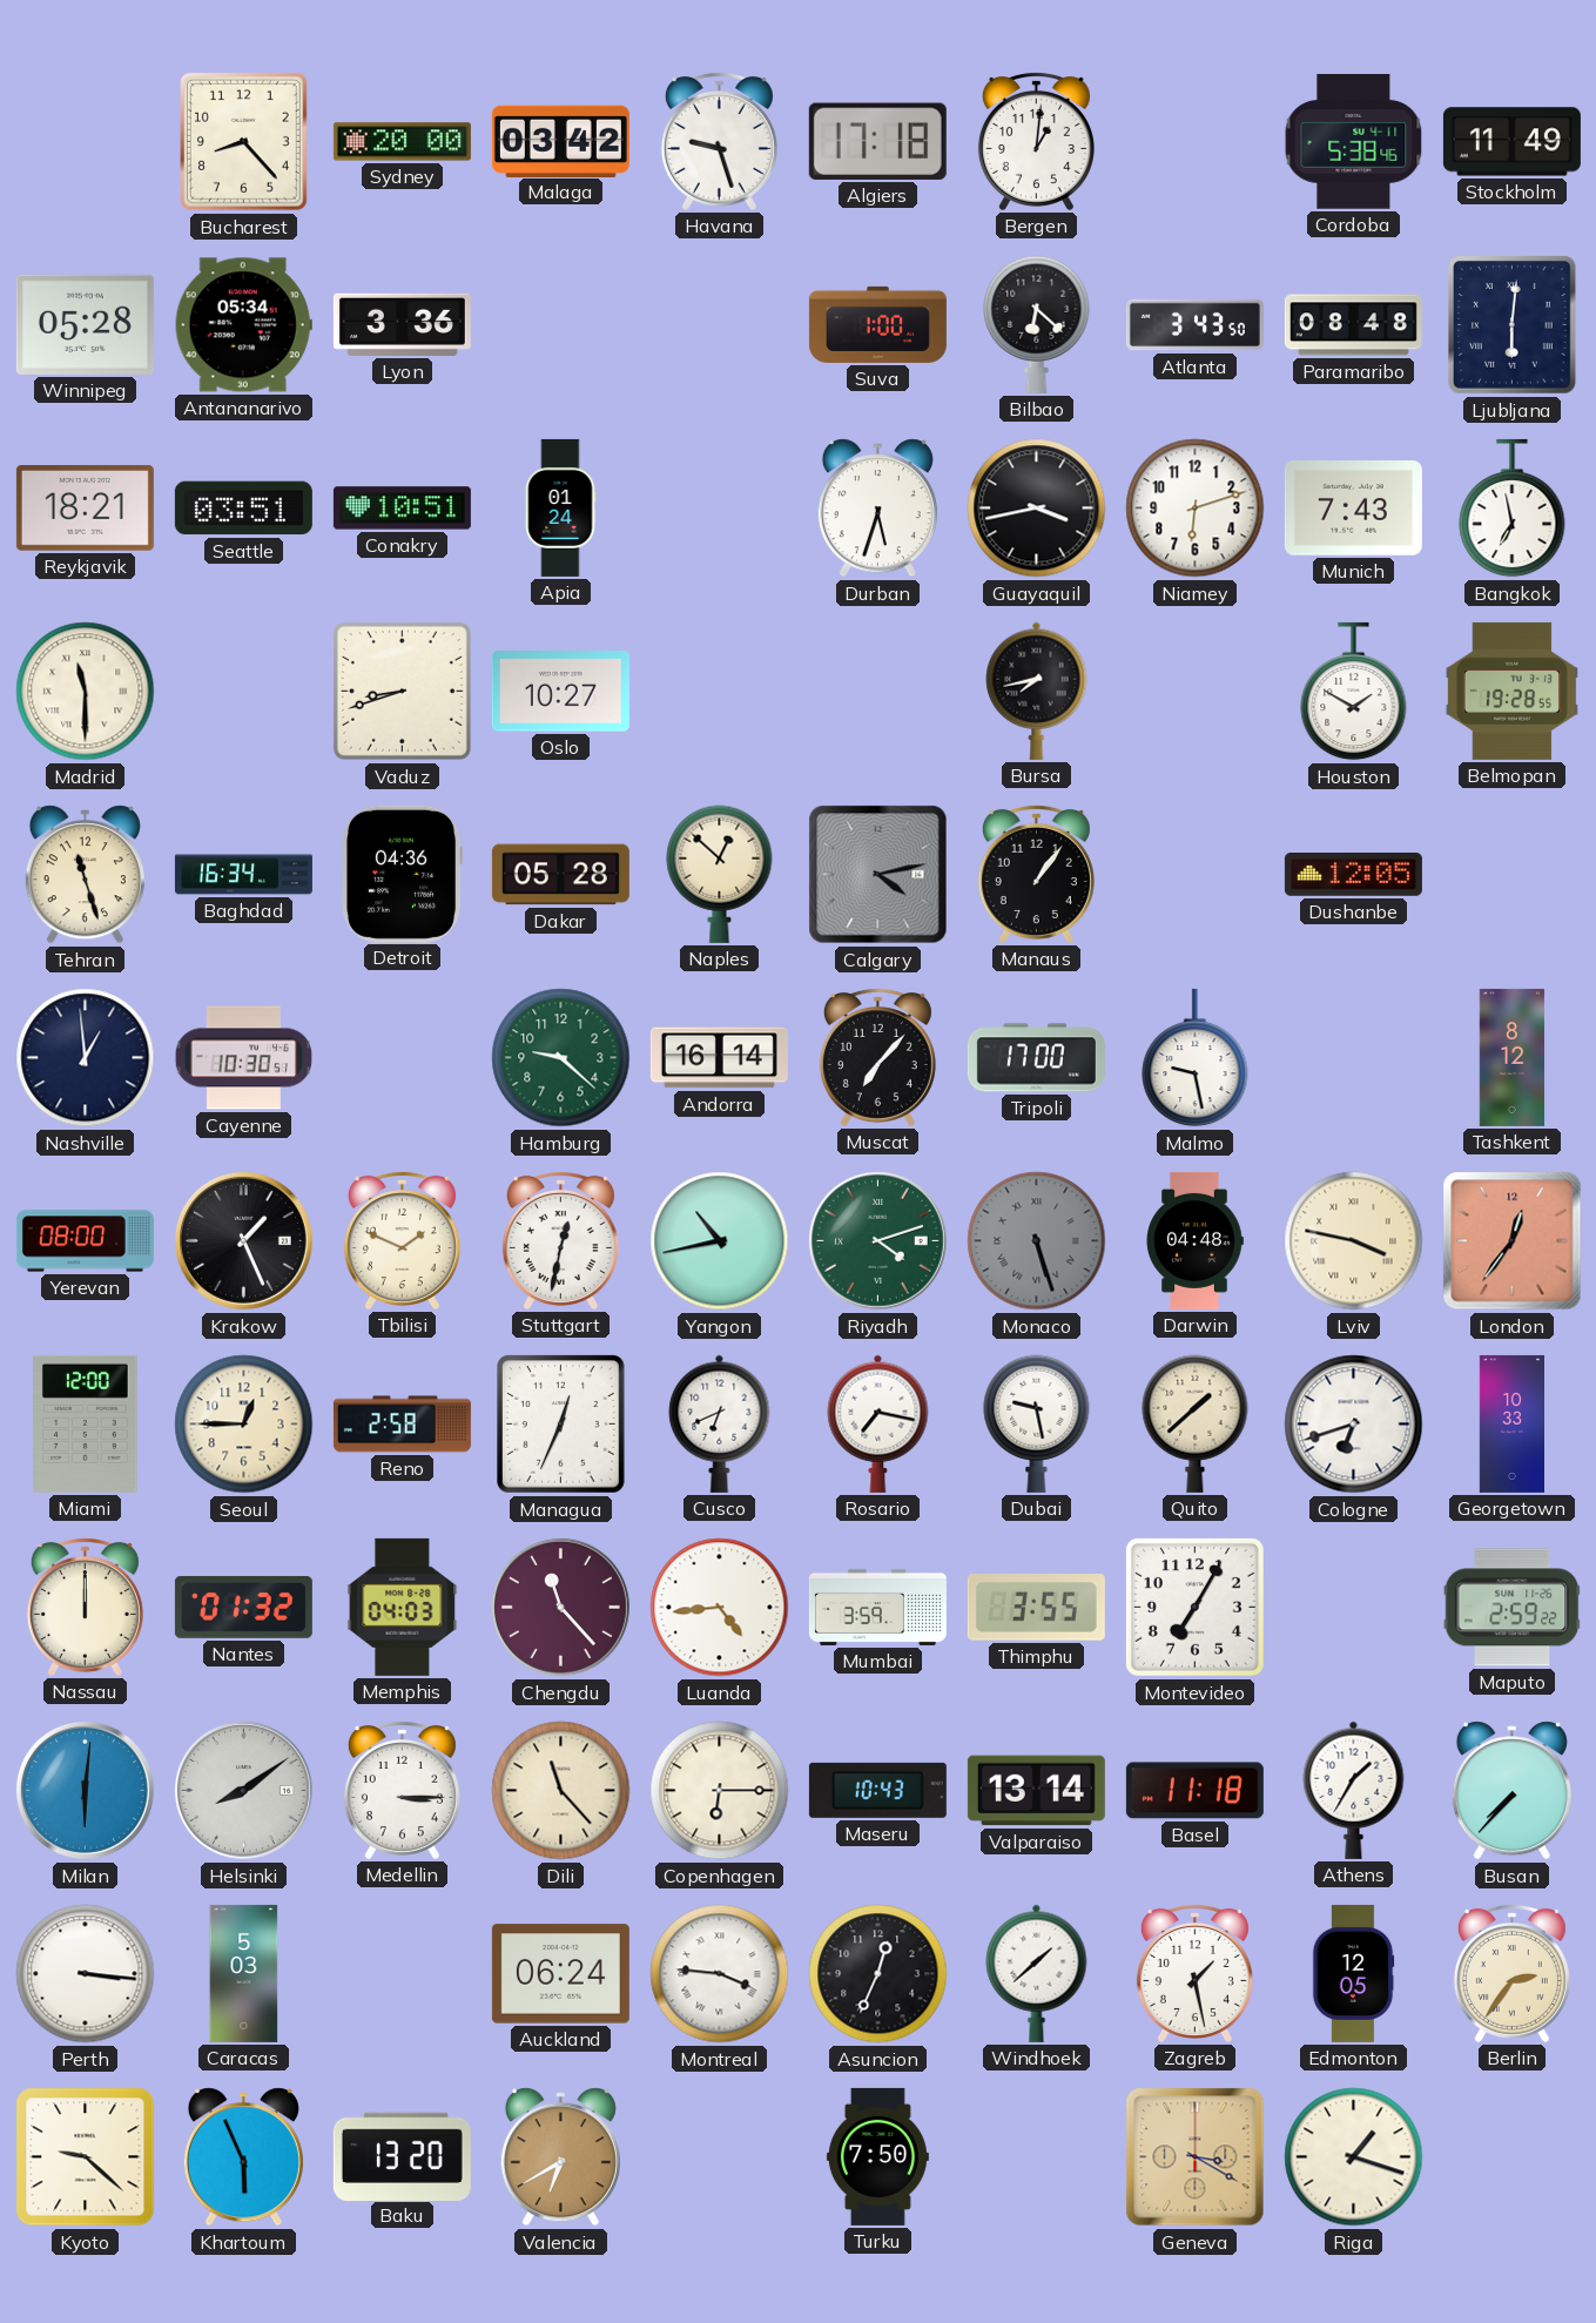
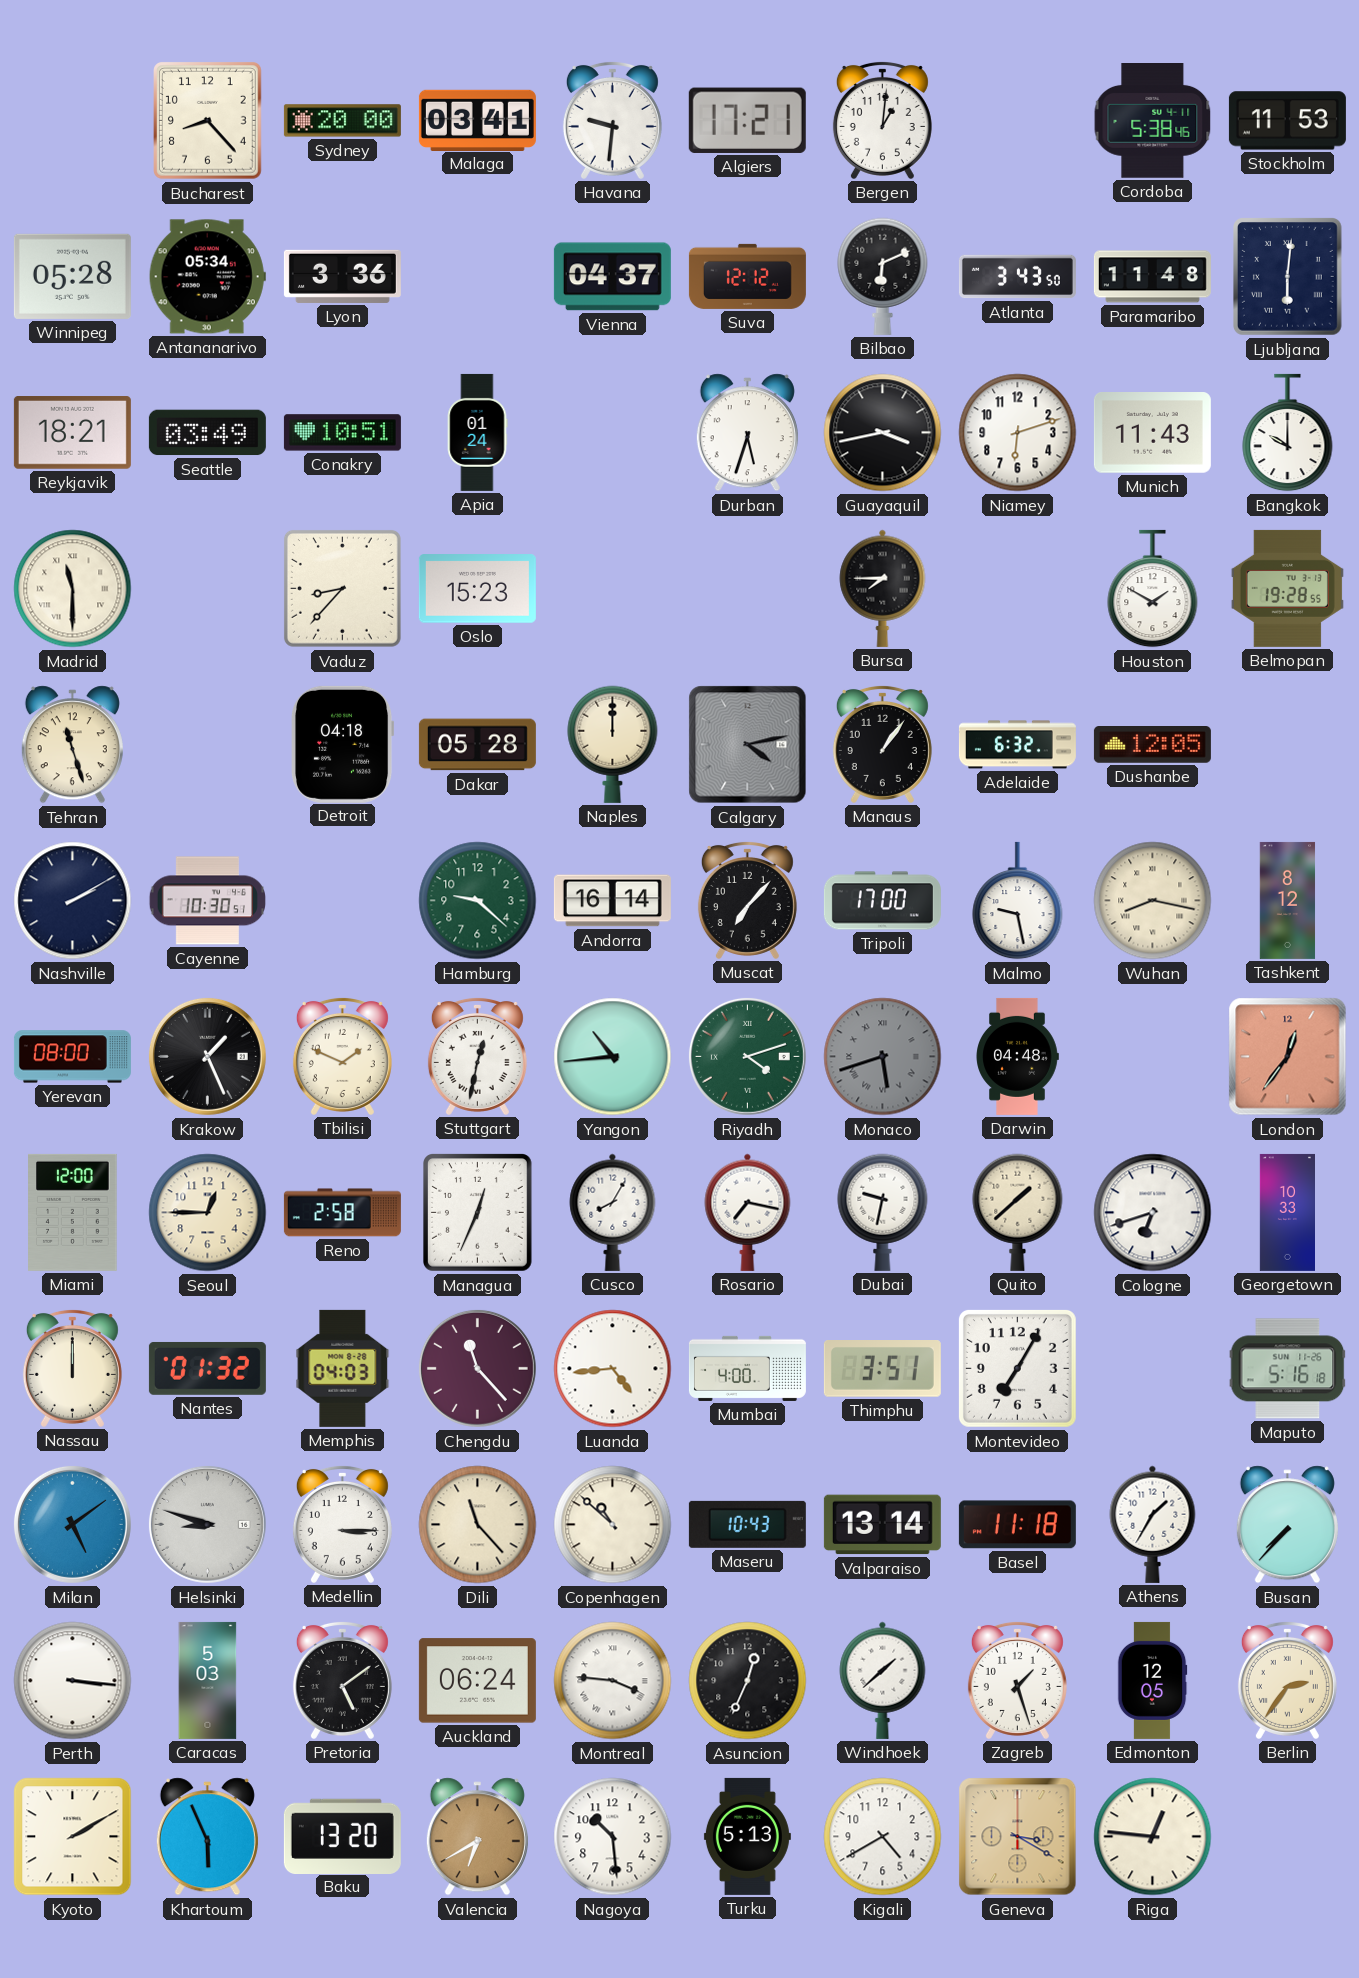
Malaga: 03:42 -> 03:41
Havana: 9:27 -> 9:31
Algiers: 17:18 -> 17:21
Stockholm: 11:49 -> 11:53
Vienna: none -> 04:37
Suva: 1:00 -> 12:12
Bilbao: 6:22 -> 6:11
Paramaribo: 08:48 -> 11:48
Seattle: 03:51 -> 03:49
Munich: 7:43 -> 11:43
Bangkok: 6:58 -> 10:00
Vaduz: 8:42 -> 8:37
Oslo: 10:27 -> 15:23
Bursa: 7:43 -> 7:45
Baghdad: 16:34 -> none
Detroit: 04:36 -> 04:18
Naples: 12:52 -> 12:00
Adelaide: none -> 6:32
Nashville: 12:59 -> 2:10
Wuhan: none -> 8:17
Yangon: 10:43 -> 10:44
Monaco: 5:27 -> 5:42
Lviv: 3:47 -> none
Cusco: 6:41 -> 8:05
Dubai: 9:28 -> 9:32
Mumbai: 3:59 -> 4:00
Thimphu: 3:55 -> 3:51
Maputo: 2:59 -> 5:16
Milan: 6:01 -> 5:09
Helsinki: 8:09 -> 8:48
Copenhagen: 6:15 -> 10:52
Pretoria: none -> 5:09
Zagreb: 1:28 -> 1:27
Kyoto: 9:22 -> 2:10
Nagoya: none -> 10:29
Turku: 7:50 -> 5:13
Kigali: none -> 4:40
Riga: 1:18 -> 12:46
